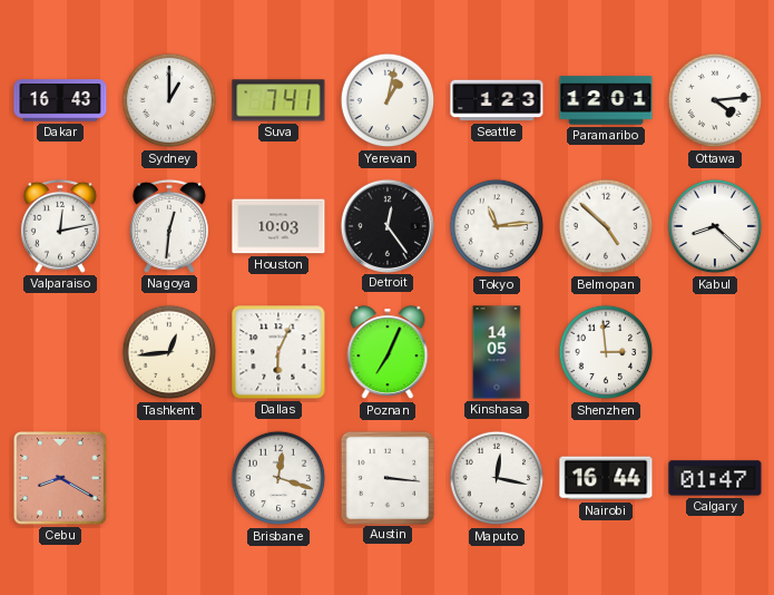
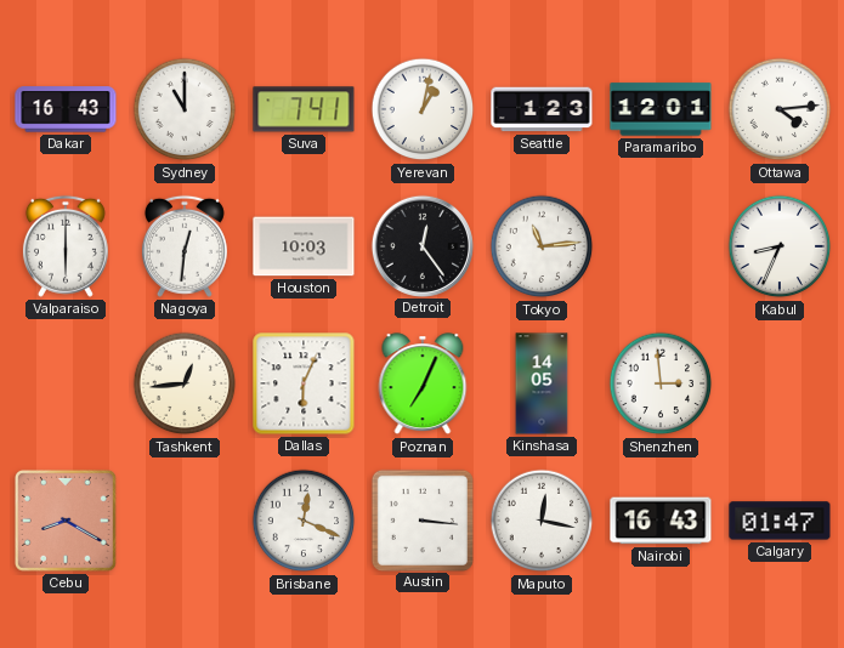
Sydney: 1:00 -> 11:00
Valparaiso: 12:13 -> 6:00
Belmopan: 4:52 -> none
Kabul: 8:22 -> 8:34
Brisbane: 12:18 -> 12:19
Nairobi: 16:44 -> 16:43
